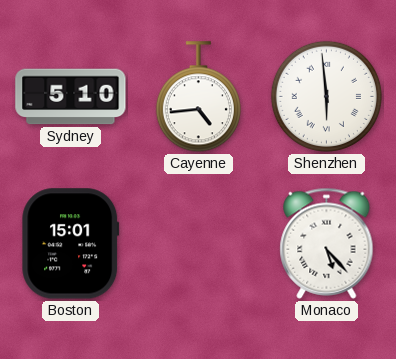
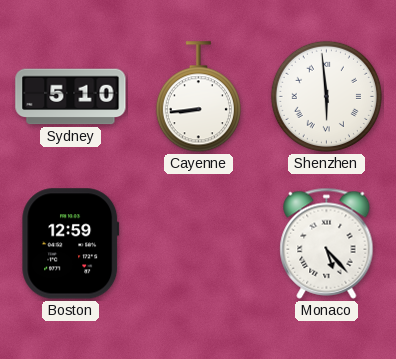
Cayenne: 4:44 -> 8:44
Boston: 15:01 -> 12:59
